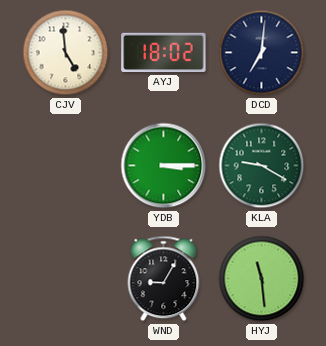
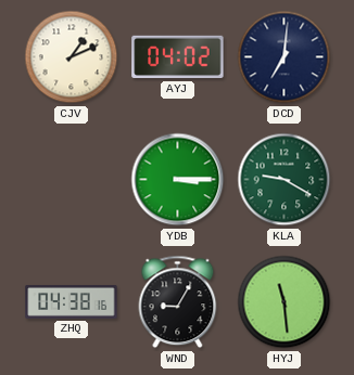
CJV: 4:59 -> 1:11
AYJ: 18:02 -> 04:02
ZHQ: none -> 04:38
